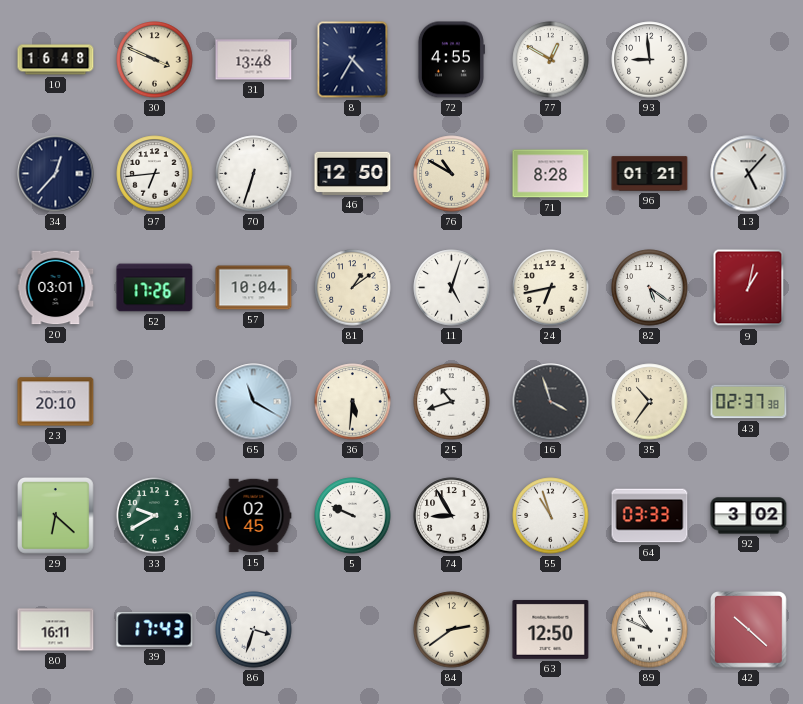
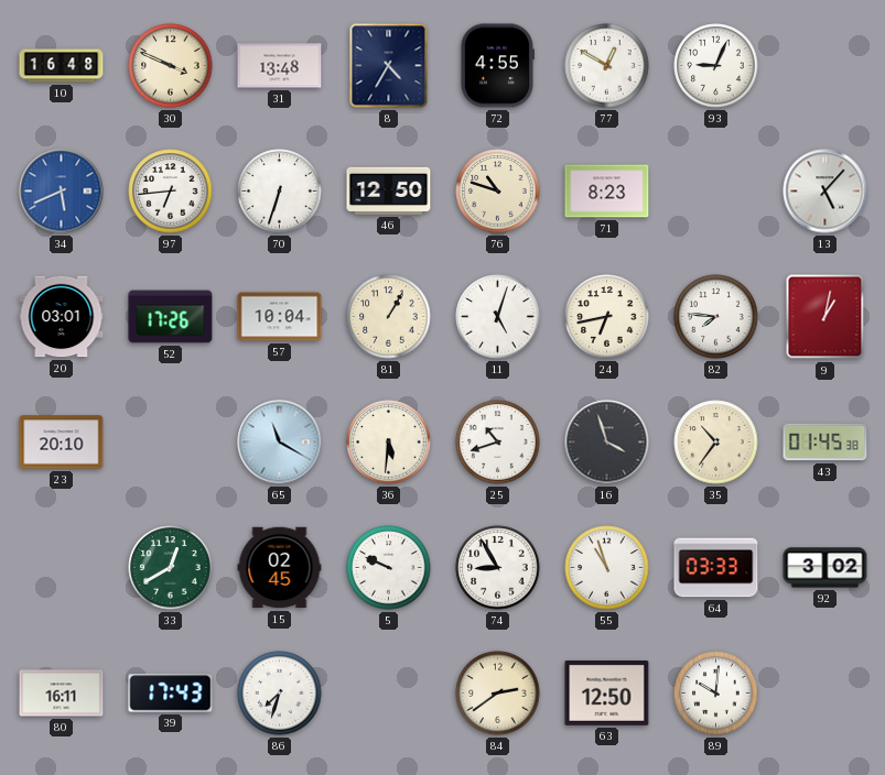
93: 8:59 -> 9:04
34: 12:37 -> 5:41
34 dial: navy -> blue
76: 10:50 -> 10:48
71: 8:28 -> 8:23
96: 01:21 -> none
81: 1:09 -> 1:05
82: 5:21 -> 7:46
43: 02:37 -> 01:45
29: 6:22 -> none
33: 9:40 -> 12:40
86: 3:33 -> 7:33
89: 10:49 -> 10:01
42: 10:22 -> none
